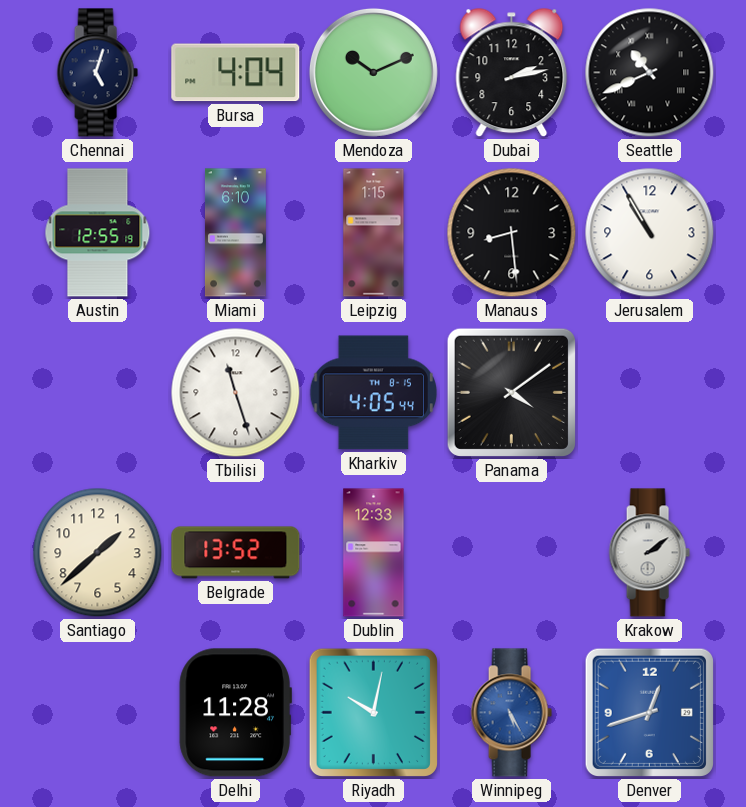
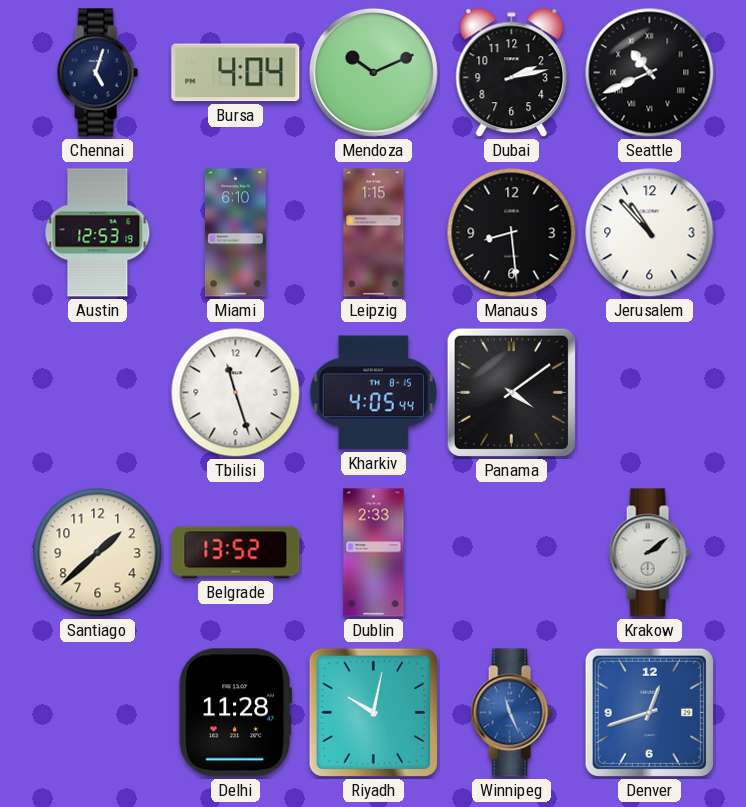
Austin: 12:55 -> 12:53
Jerusalem: 10:55 -> 10:53
Dublin: 12:33 -> 2:33
Winnipeg: 5:25 -> 11:26
